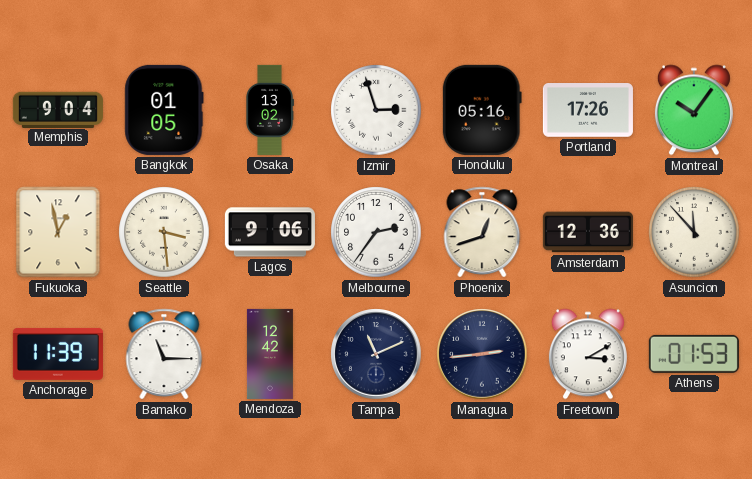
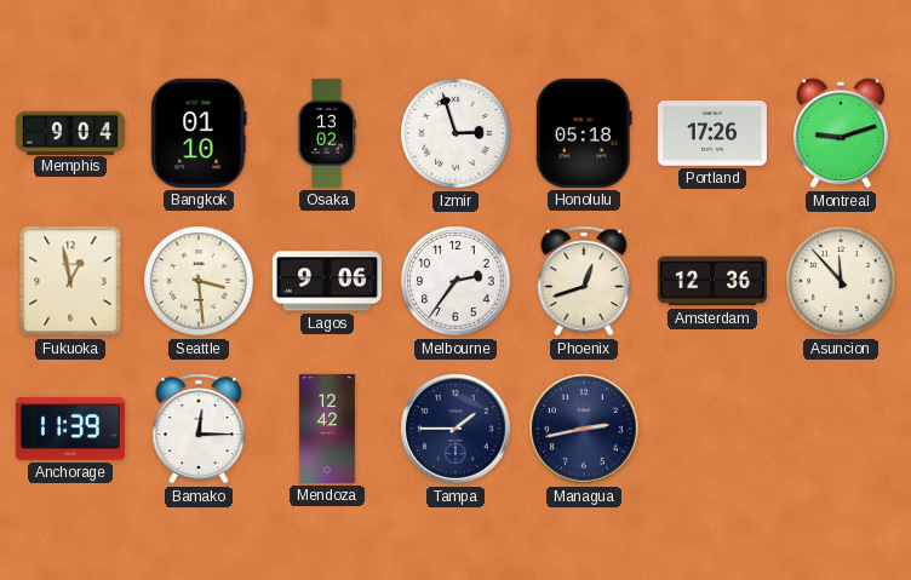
Bangkok: 01:05 -> 01:10
Honolulu: 05:16 -> 05:18
Montreal: 10:06 -> 9:12
Bamako: 11:15 -> 12:15
Tampa: 11:11 -> 1:45
Managua: 2:44 -> 2:43
Freetown: 3:10 -> none
Athens: 01:53 -> none
